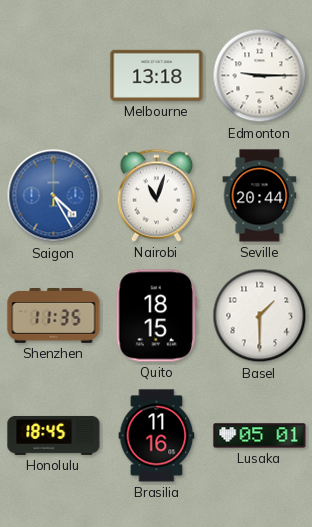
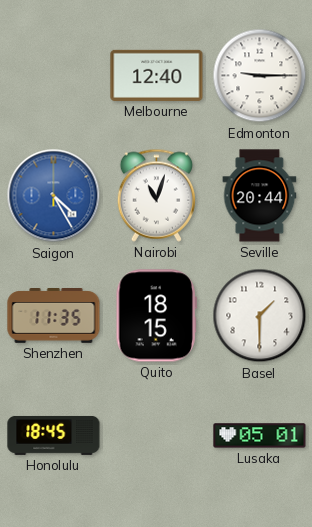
Melbourne: 13:18 -> 12:40
Brasilia: 11:16 -> none
